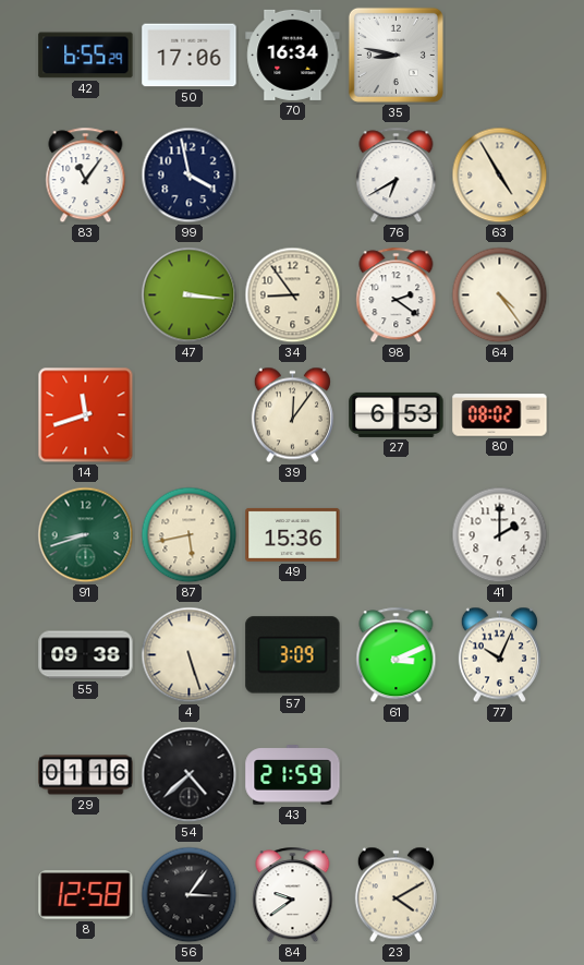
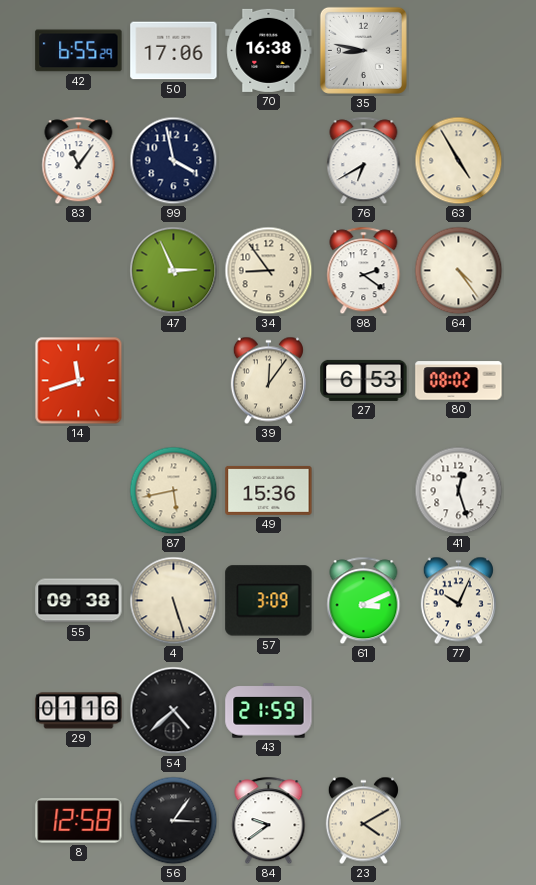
70: 16:34 -> 16:38
47: 3:16 -> 2:56
91: 8:42 -> none
41: 2:00 -> 12:27
